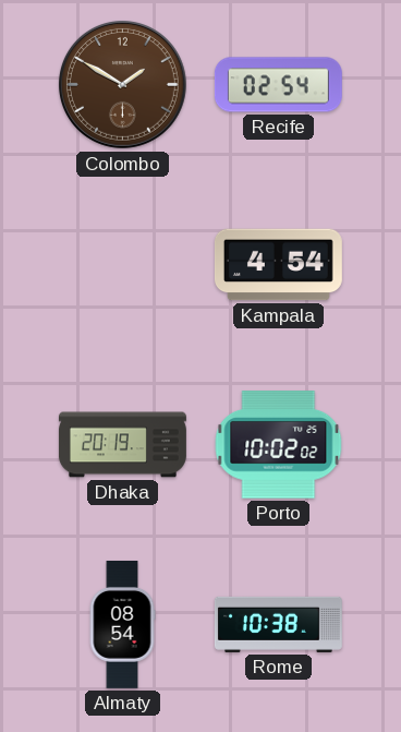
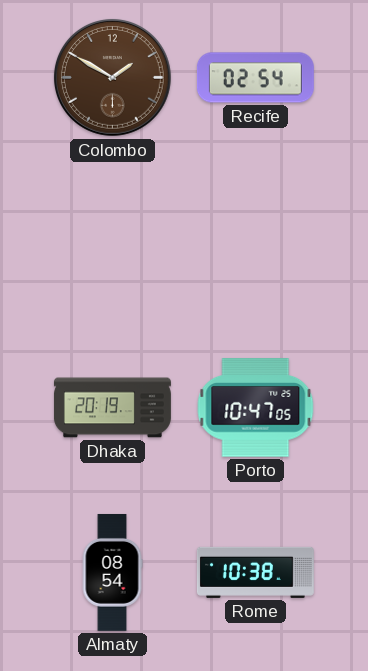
Kampala: 4:54 -> none
Porto: 10:02 -> 10:47
